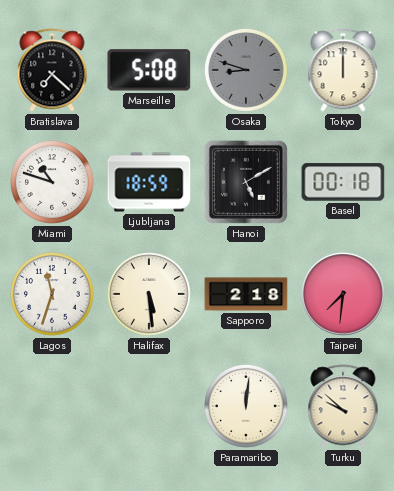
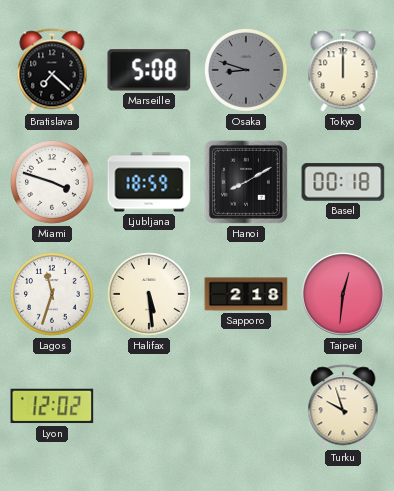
Miami: 10:48 -> 3:48
Hanoi: 5:10 -> 8:10
Taipei: 7:31 -> 12:31
Lyon: none -> 12:02
Paramaribo: 12:01 -> none
Turku: 9:52 -> 9:57
